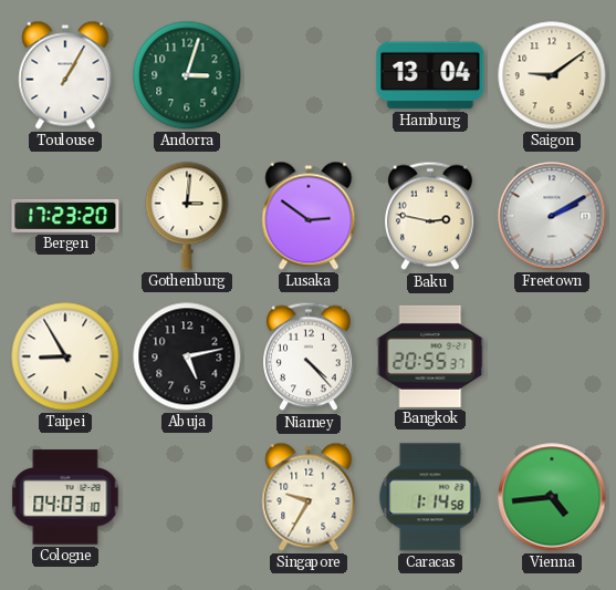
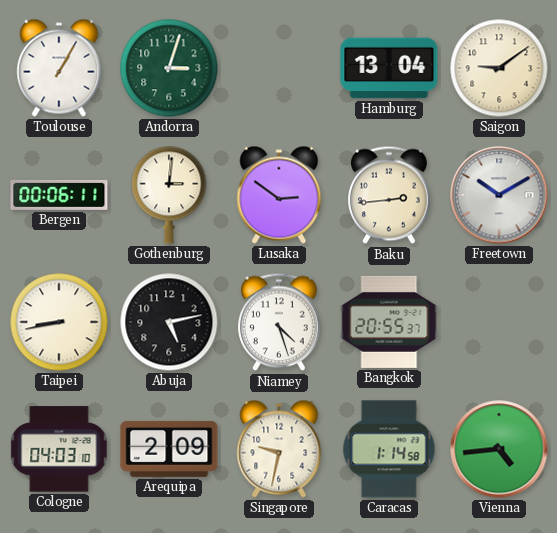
Bergen: 17:23 -> 00:06
Baku: 2:47 -> 2:44
Freetown: 2:10 -> 10:10
Taipei: 8:55 -> 8:43
Niamey: 4:23 -> 4:27
Arequipa: none -> 2:09
Singapore: 9:35 -> 9:32
